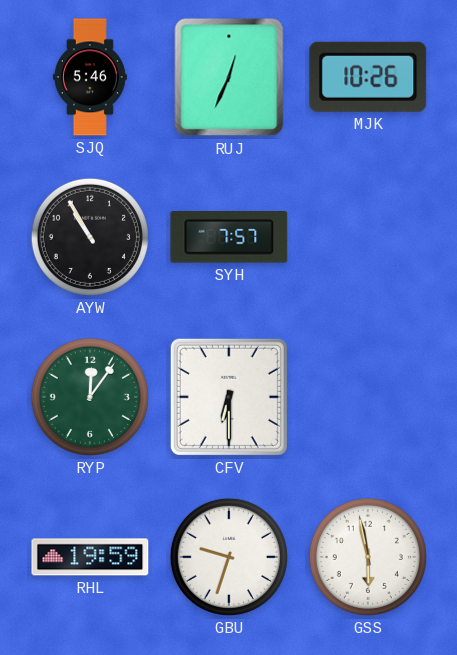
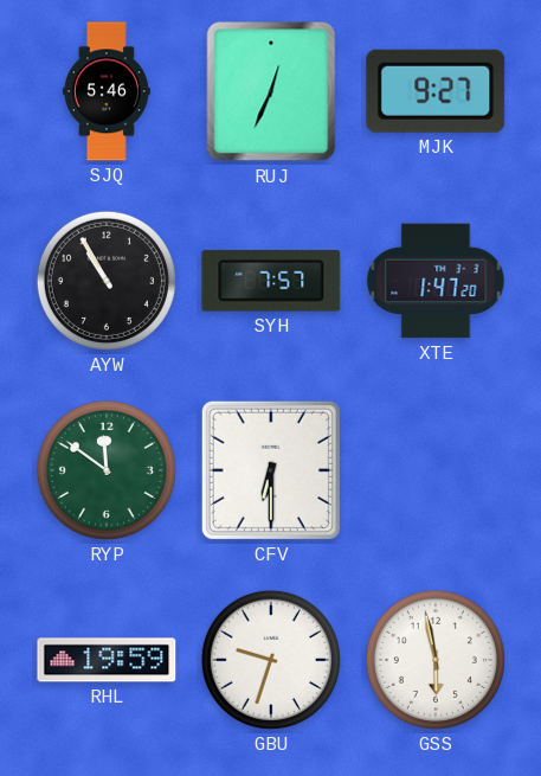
MJK: 10:26 -> 9:27
XTE: none -> 1:47
RYP: 12:06 -> 11:51
